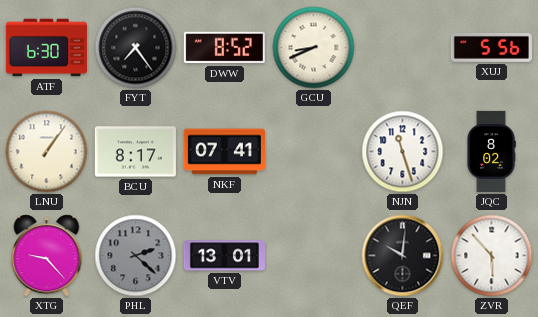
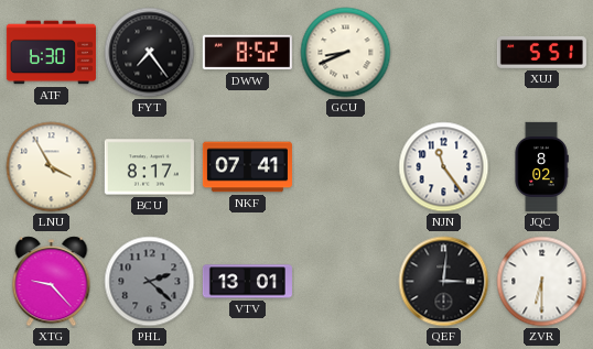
XUJ: 5:56 -> 5:51
LNU: 1:06 -> 3:55
NJN: 11:27 -> 11:24
QEF: 10:01 -> 3:01
ZVR: 5:53 -> 6:30
